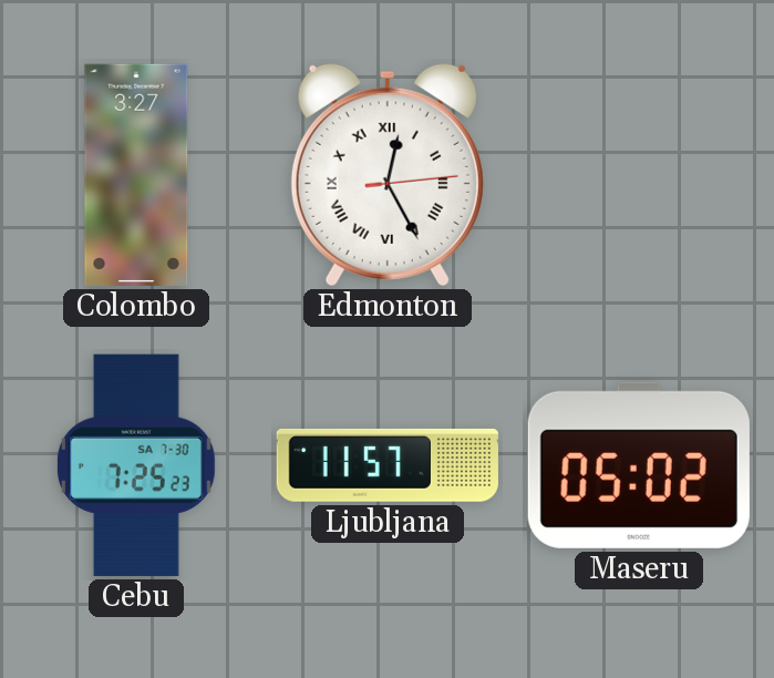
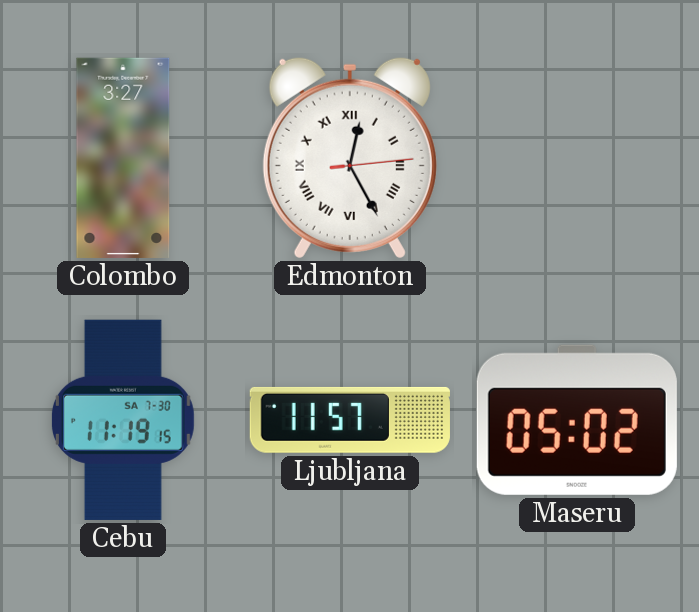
Cebu: 7:25 -> 11:19
